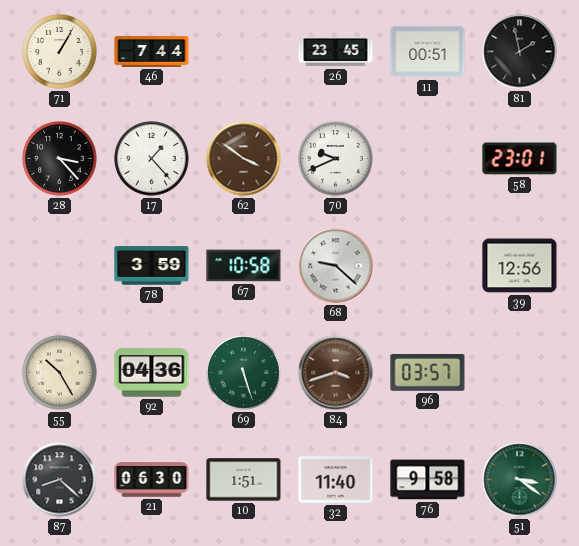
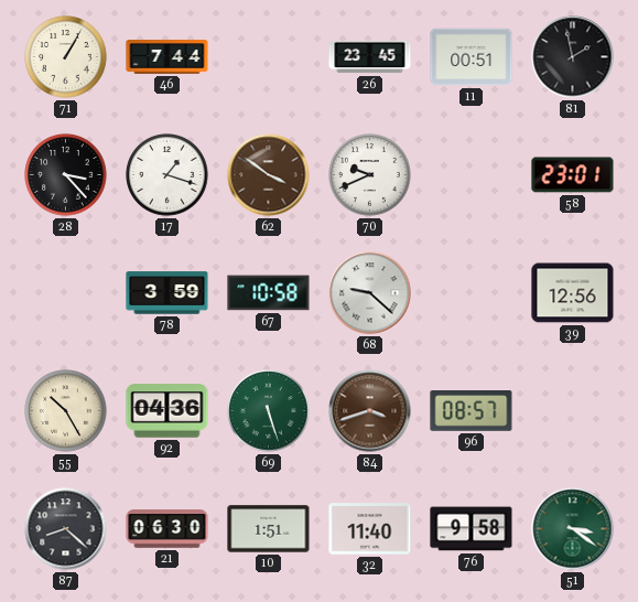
17: 1:23 -> 1:18
96: 03:57 -> 08:57
